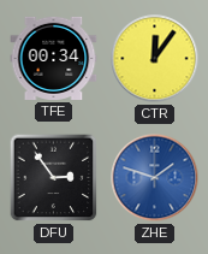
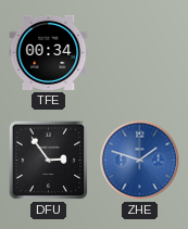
CTR: 12:06 -> none
